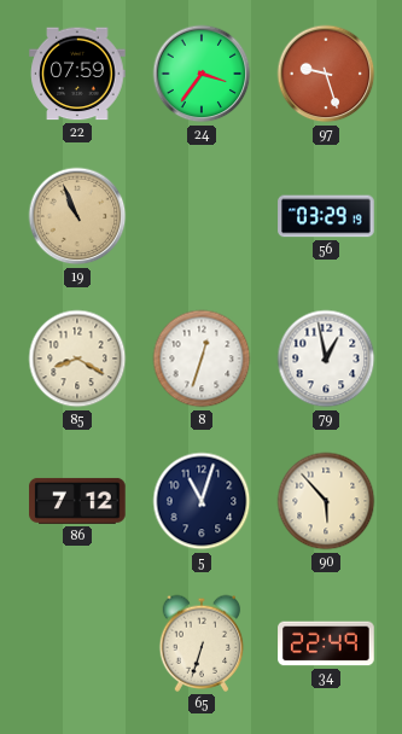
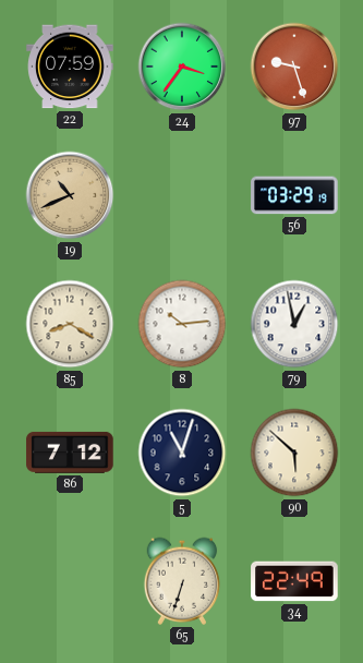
19: 10:56 -> 10:41
8: 12:33 -> 10:14
90: 5:53 -> 5:52
